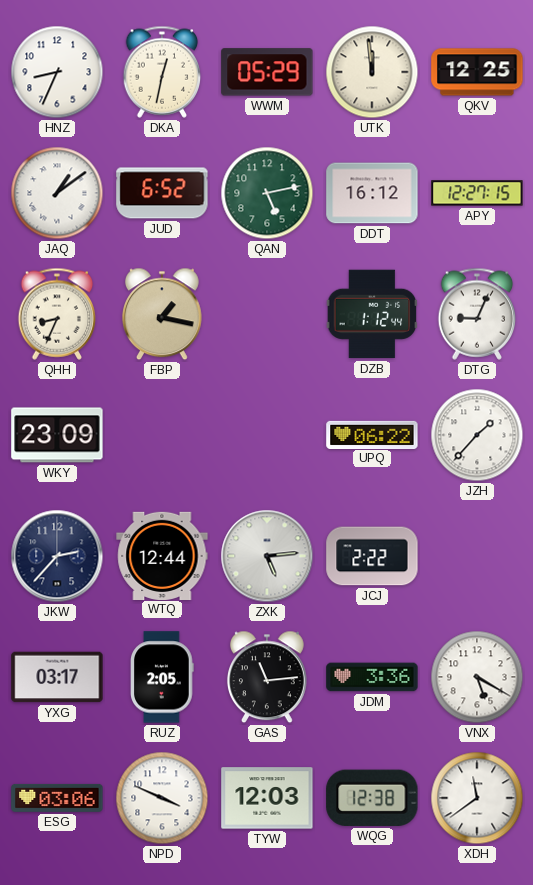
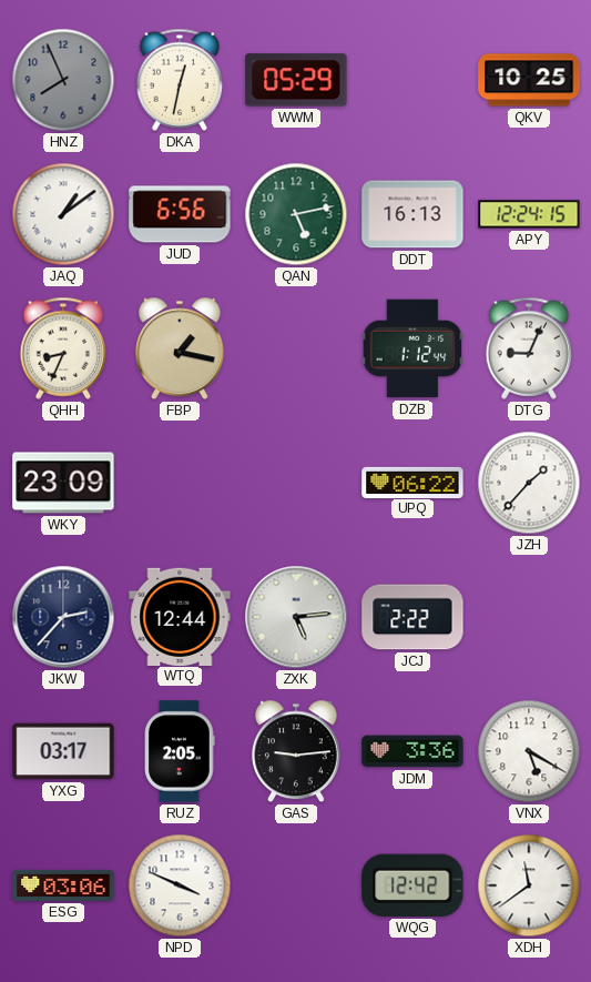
HNZ: 8:34 -> 7:56
HNZ dial: white -> grey
UTK: 11:59 -> none
QKV: 12:25 -> 10:25
JUD: 6:52 -> 6:56
DDT: 16:12 -> 16:13
APY: 12:27 -> 12:24
GAS: 11:14 -> 9:14
TYW: 12:03 -> none
WQG: 12:38 -> 12:42
